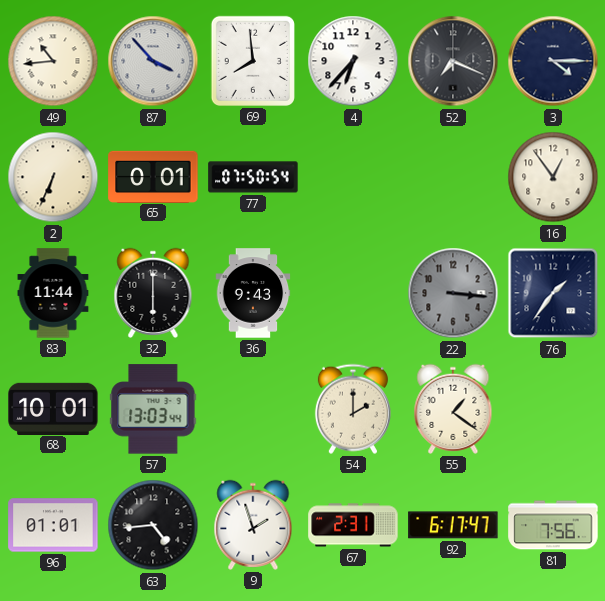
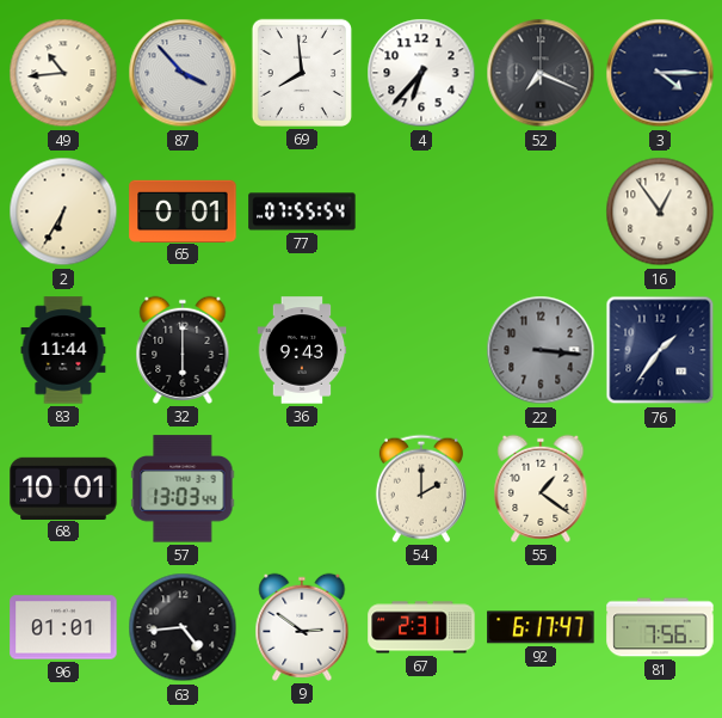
2: 6:34 -> 6:35
77: 07:50 -> 07:55
9: 1:57 -> 2:51
